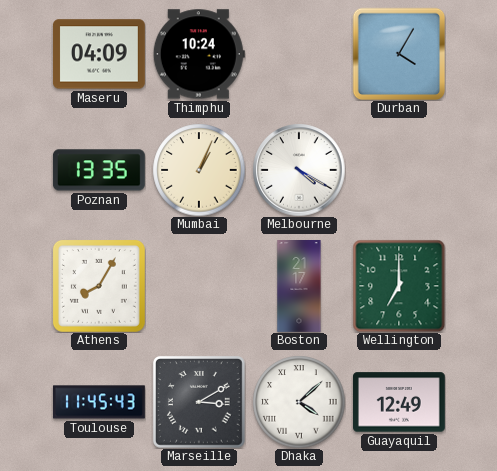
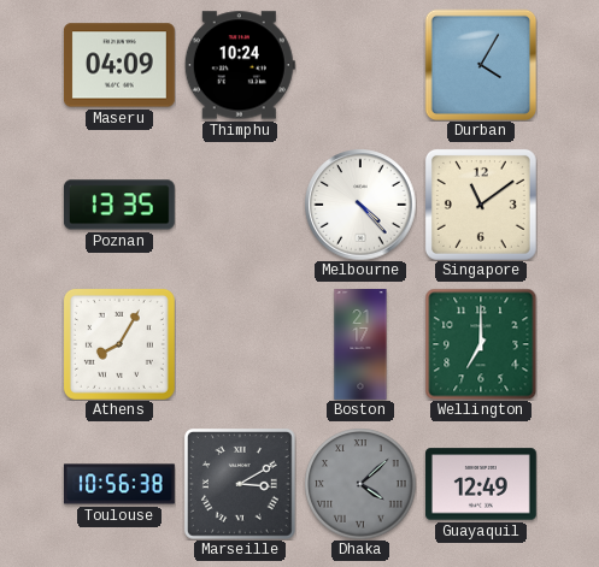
Mumbai: 1:04 -> none
Melbourne: 4:20 -> 4:23
Singapore: none -> 11:09
Toulouse: 11:45 -> 10:56
Dhaka dial: white -> grey
